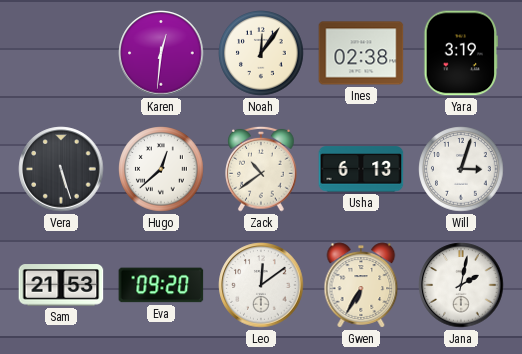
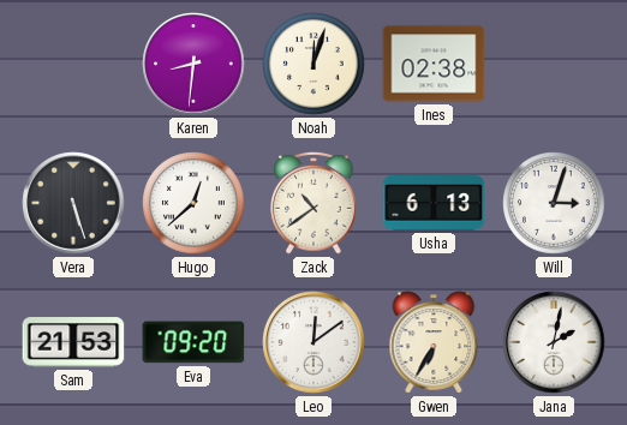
Karen: 12:31 -> 8:31
Noah: 12:06 -> 12:03
Yara: 3:19 -> none
